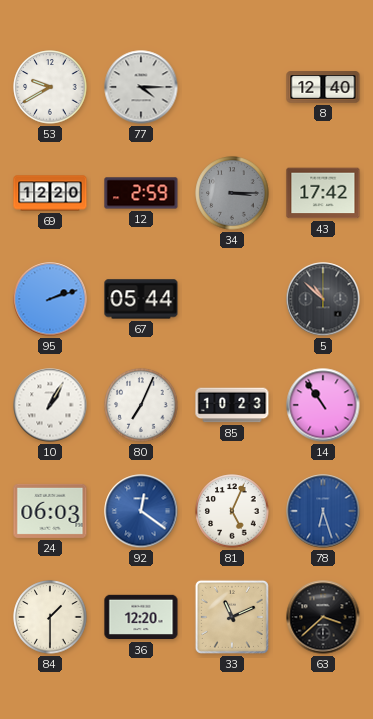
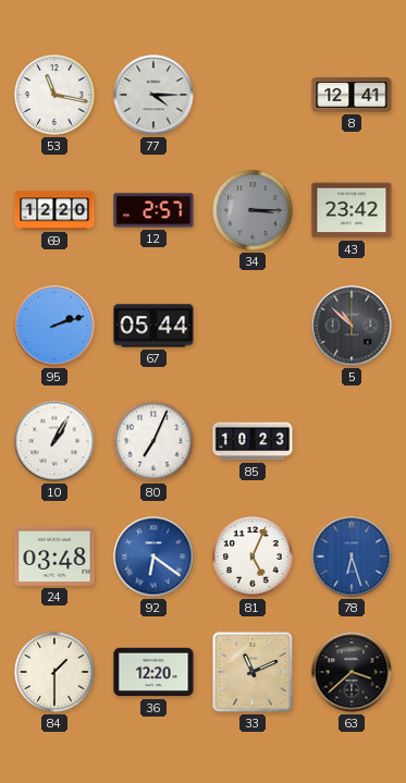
53: 9:40 -> 11:17
8: 12:40 -> 12:41
12: 2:59 -> 2:57
43: 17:42 -> 23:42
14: 10:54 -> none
24: 06:03 -> 03:48
92: 12:21 -> 6:21
